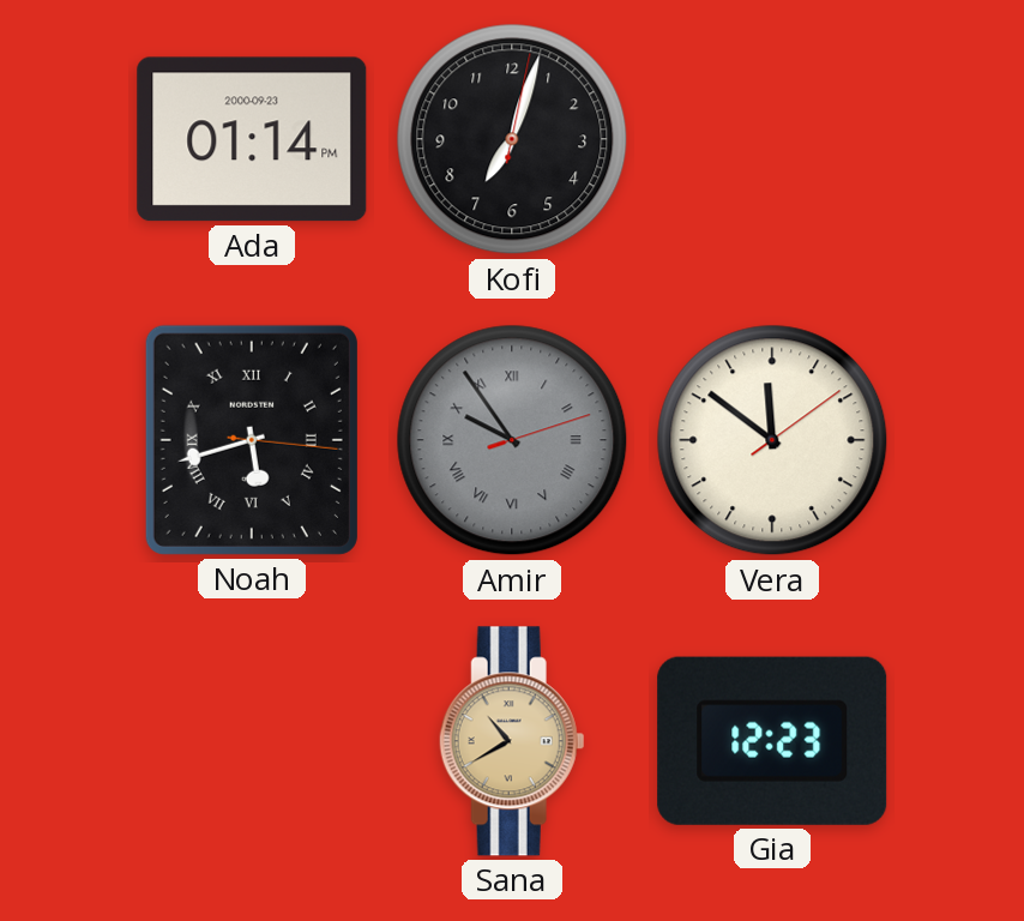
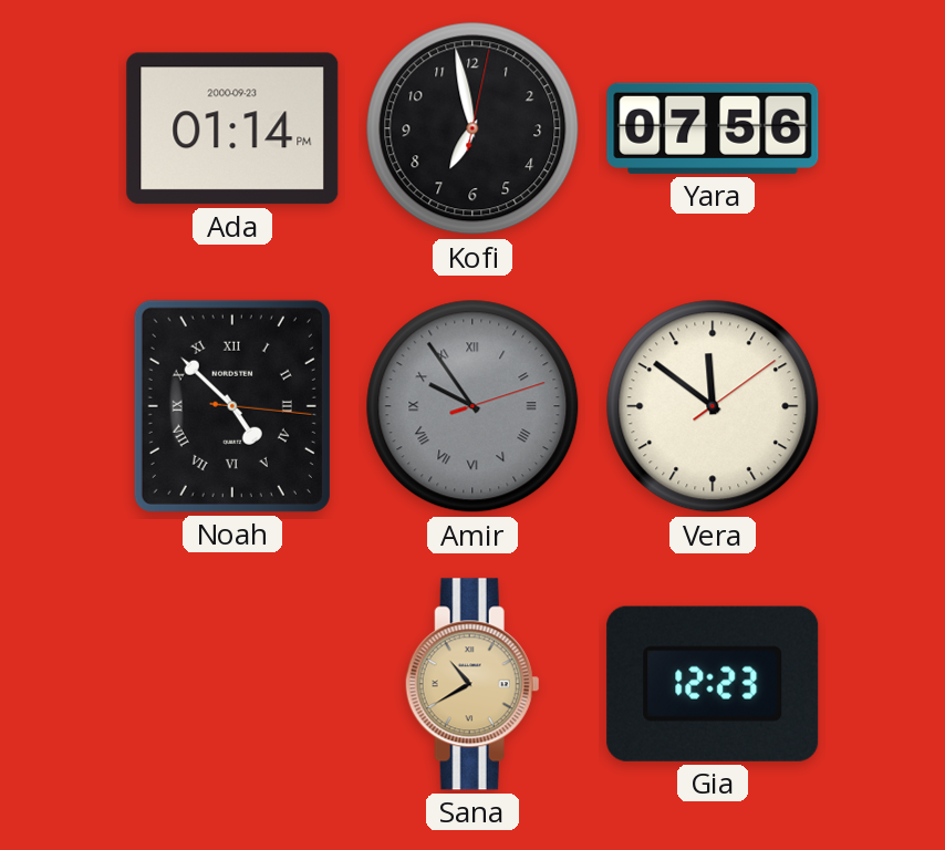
Kofi: 7:03 -> 6:58
Yara: none -> 07:56
Noah: 5:42 -> 4:52
